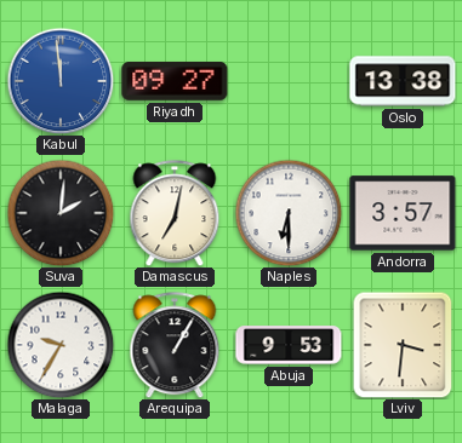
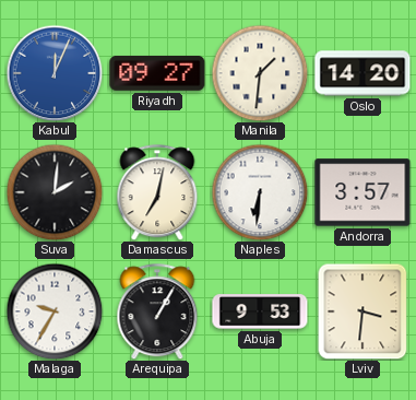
Kabul: 11:59 -> 12:04
Manila: none -> 1:31
Oslo: 13:38 -> 14:20
Naples: 6:30 -> 6:31
